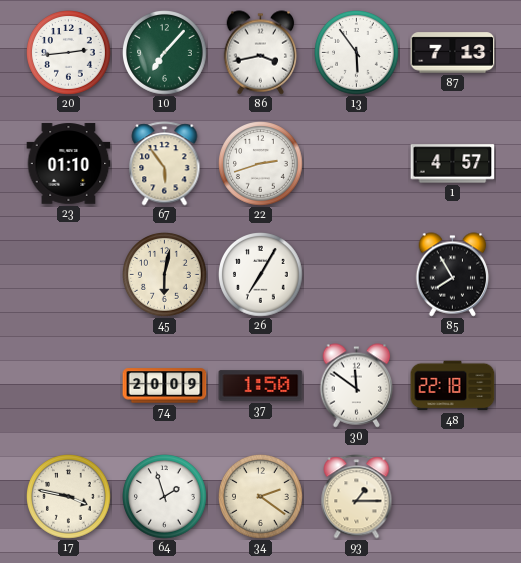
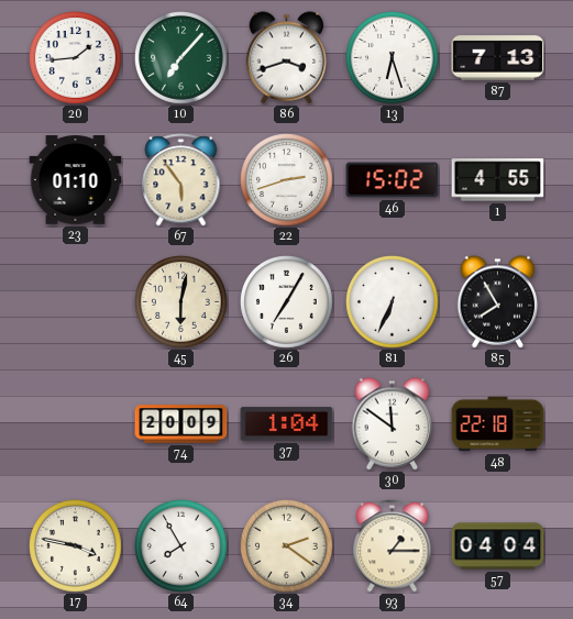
20: 2:44 -> 1:44
86: 3:43 -> 3:42
13: 5:54 -> 6:27
46: none -> 15:02
1: 4:57 -> 4:55
81: none -> 6:34
37: 1:50 -> 1:04
64: 1:57 -> 7:55
57: none -> 04:04
